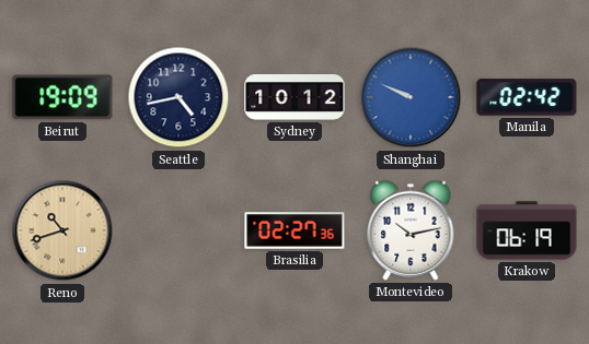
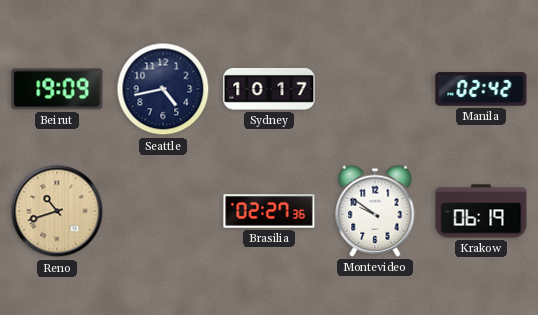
Sydney: 10:12 -> 10:17
Shanghai: 9:49 -> none
Montevideo: 10:13 -> 9:51
